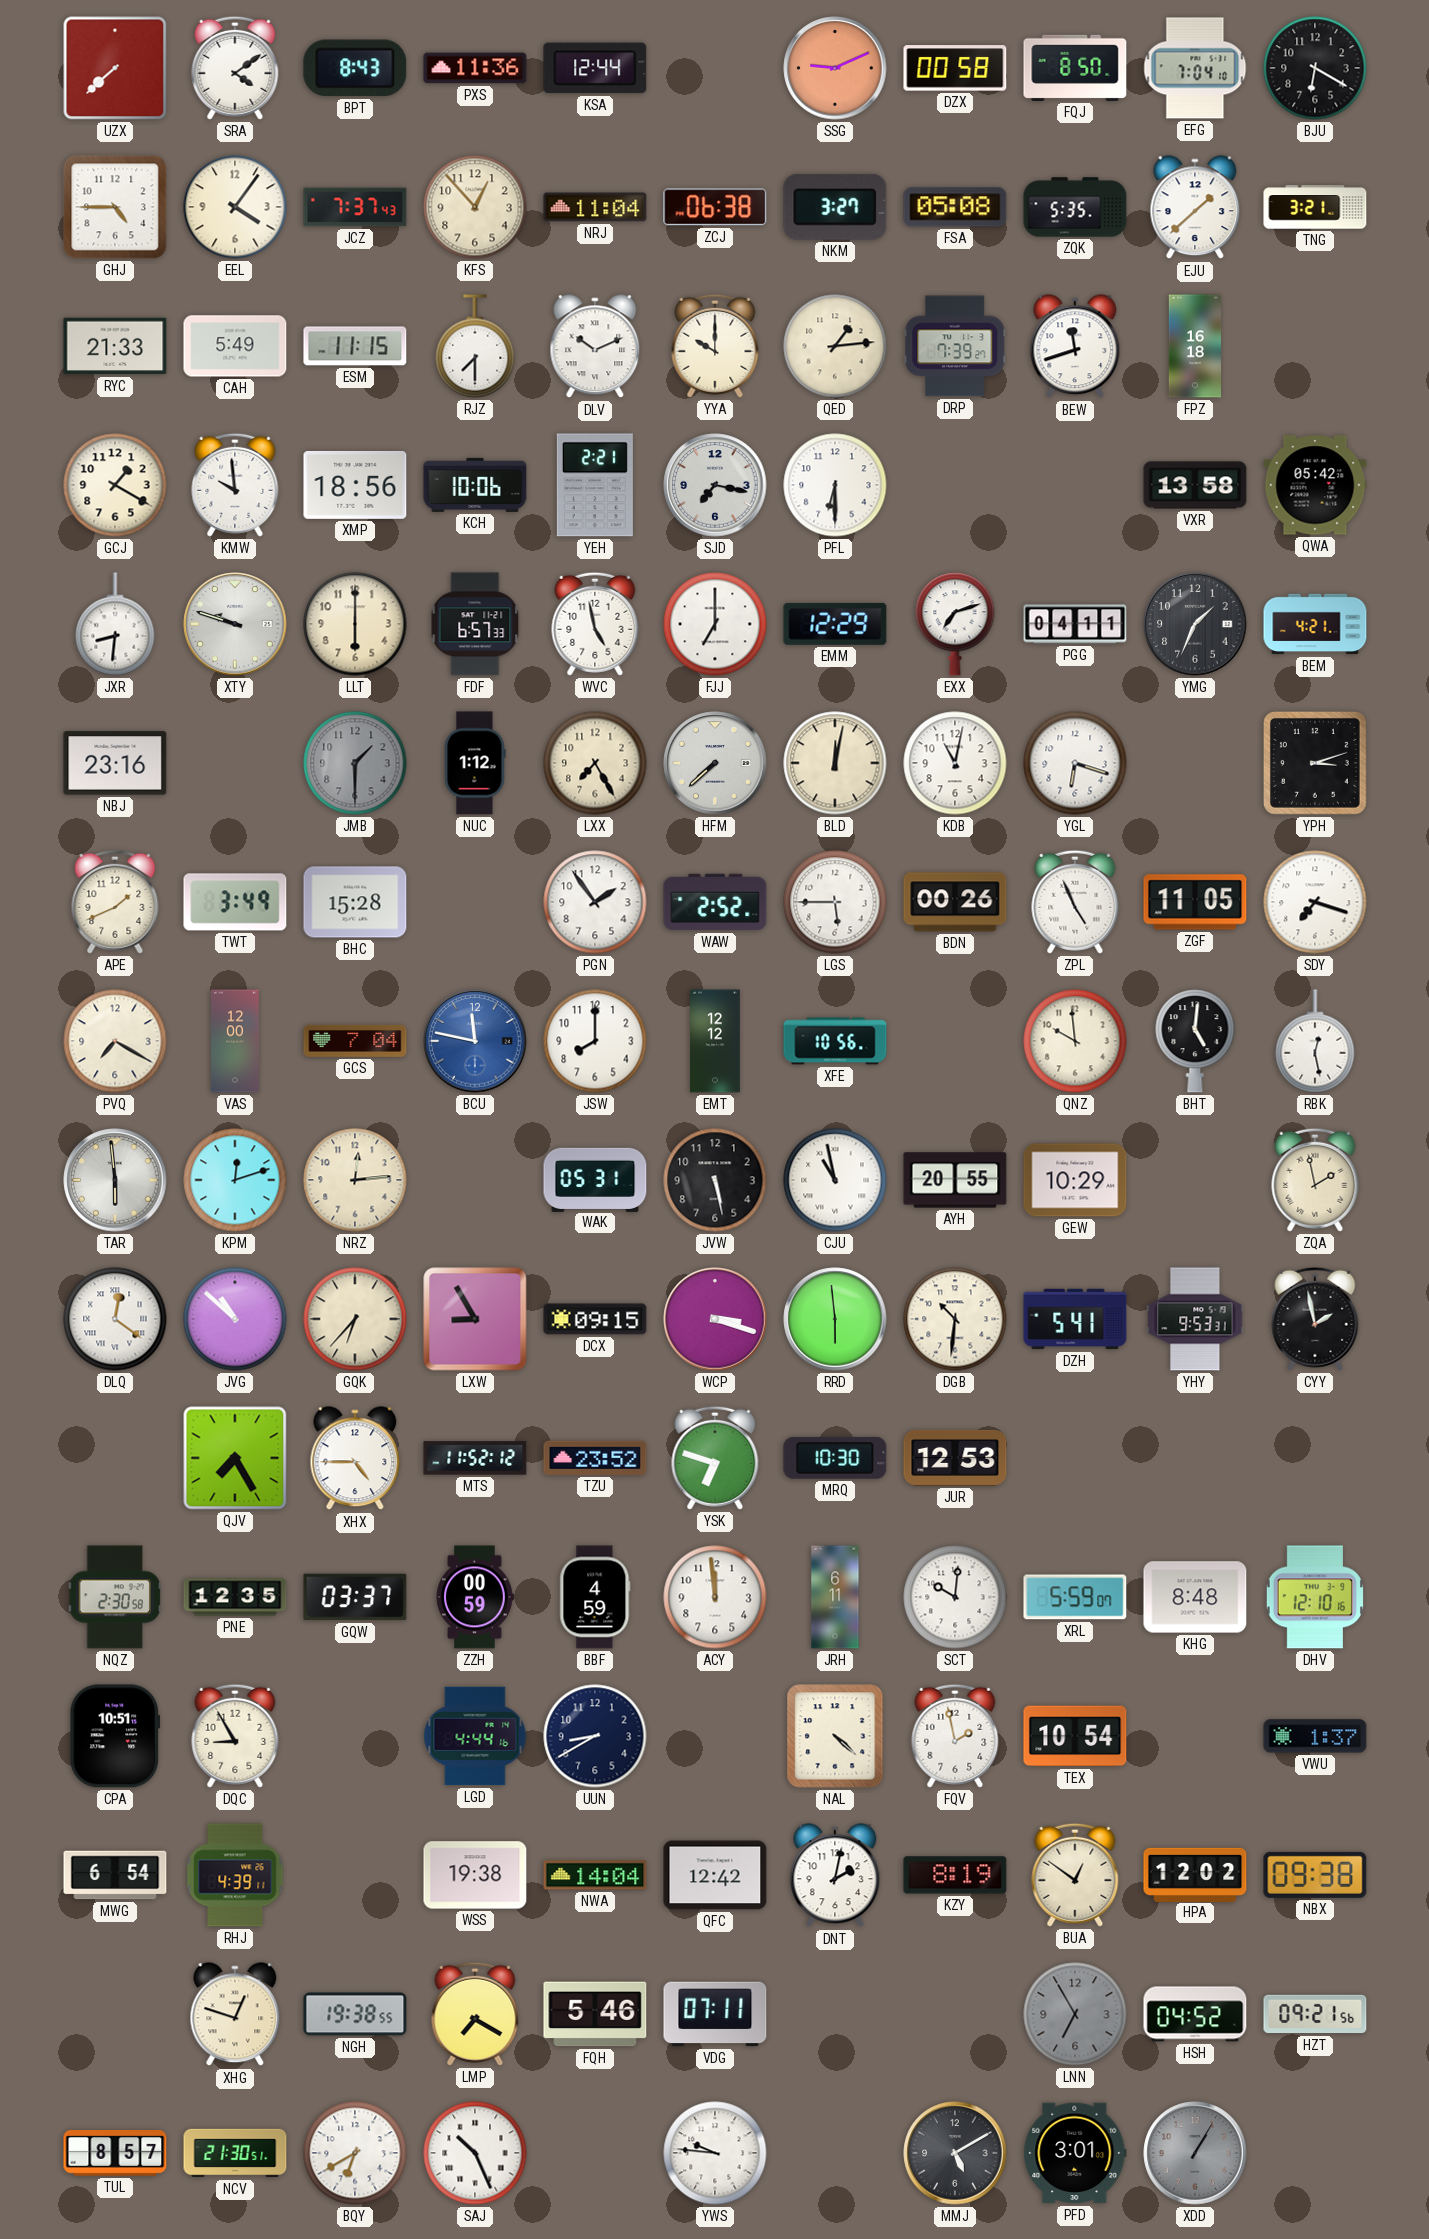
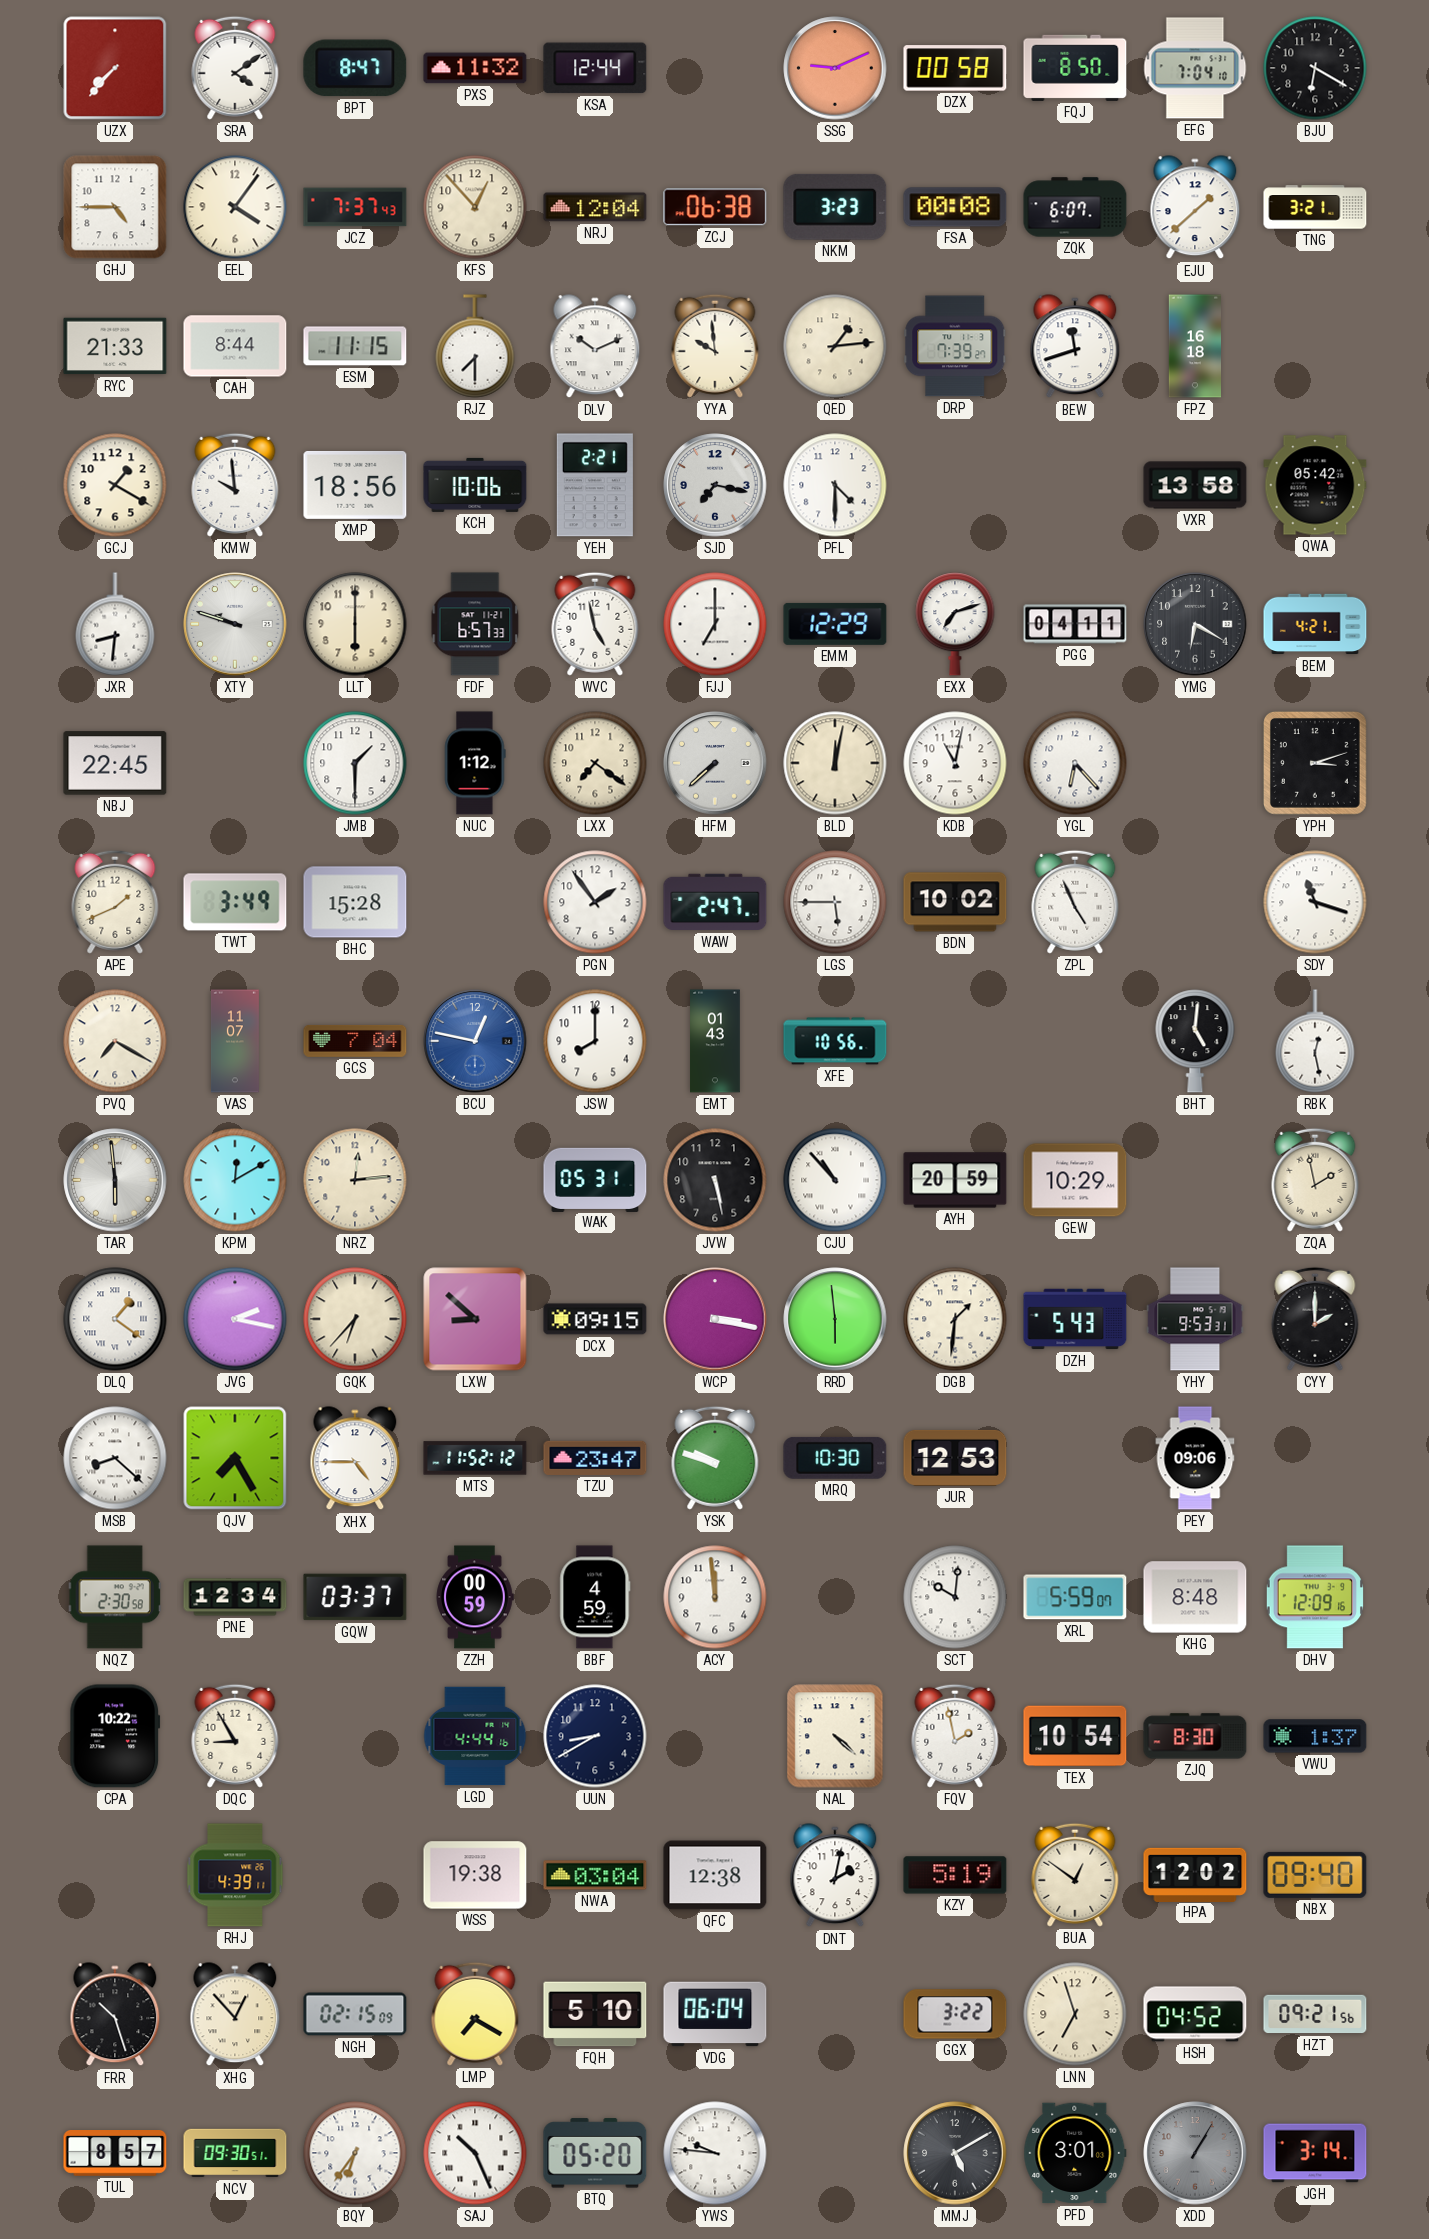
UZX: 7:38 -> 7:37
BPT: 8:43 -> 8:47
PXS: 11:36 -> 11:32
NRJ: 11:04 -> 12:04
NKM: 3:27 -> 3:23
FSA: 05:08 -> 00:08
ZQK: 5:35 -> 6:07
CAH: 5:49 -> 8:44
YYA: 10:00 -> 9:59
PFL: 6:30 -> 4:30
YMG: 1:34 -> 6:20
NBJ: 23:16 -> 22:45
JMB dial: grey -> white
LXX: 7:25 -> 7:21
YGL: 6:18 -> 6:23
WAW: 2:52 -> 2:47
BDN: 00:26 -> 10:02
ZGF: 11:05 -> none
SDY: 7:18 -> 11:18
VAS: 12:00 -> 11:07
BCU: 11:47 -> 12:47
EMT: 12:12 -> 01:43
QNZ: 9:59 -> none
KPM: 12:12 -> 12:10
CJU: 10:58 -> 10:53
AYH: 20:55 -> 20:59
DLQ: 12:21 -> 1:21
JVG: 10:52 -> 2:17
LXW: 8:55 -> 8:52
WCP: 3:18 -> 3:17
DGB: 10:31 -> 1:31
DZH: 5:41 -> 5:43
CYY: 1:58 -> 2:00
MSB: none -> 8:22
TZU: 23:52 -> 23:47
YSK: 6:48 -> 9:48
PEY: none -> 09:06
PNE: 12:35 -> 12:34
JRH: 6:11 -> none
DHV: 12:10 -> 12:09
CPA: 10:51 -> 10:22
ZJQ: none -> 8:30
MWG: 6:54 -> none
NWA: 14:04 -> 03:04
QFC: 12:42 -> 12:38
KZY: 8:19 -> 5:19
NBX: 09:38 -> 09:40
FRR: none -> 10:27
XHG: 12:48 -> 12:53
NGH: 19:38 -> 02:15
FQH: 5:46 -> 5:10
VDG: 07:11 -> 06:04
GGX: none -> 3:22
LNN: 6:55 -> 6:57
LNN dial: grey -> cream
NCV: 21:30 -> 09:30
BQY: 6:40 -> 6:36
BTQ: none -> 05:20
JGH: none -> 3:14
